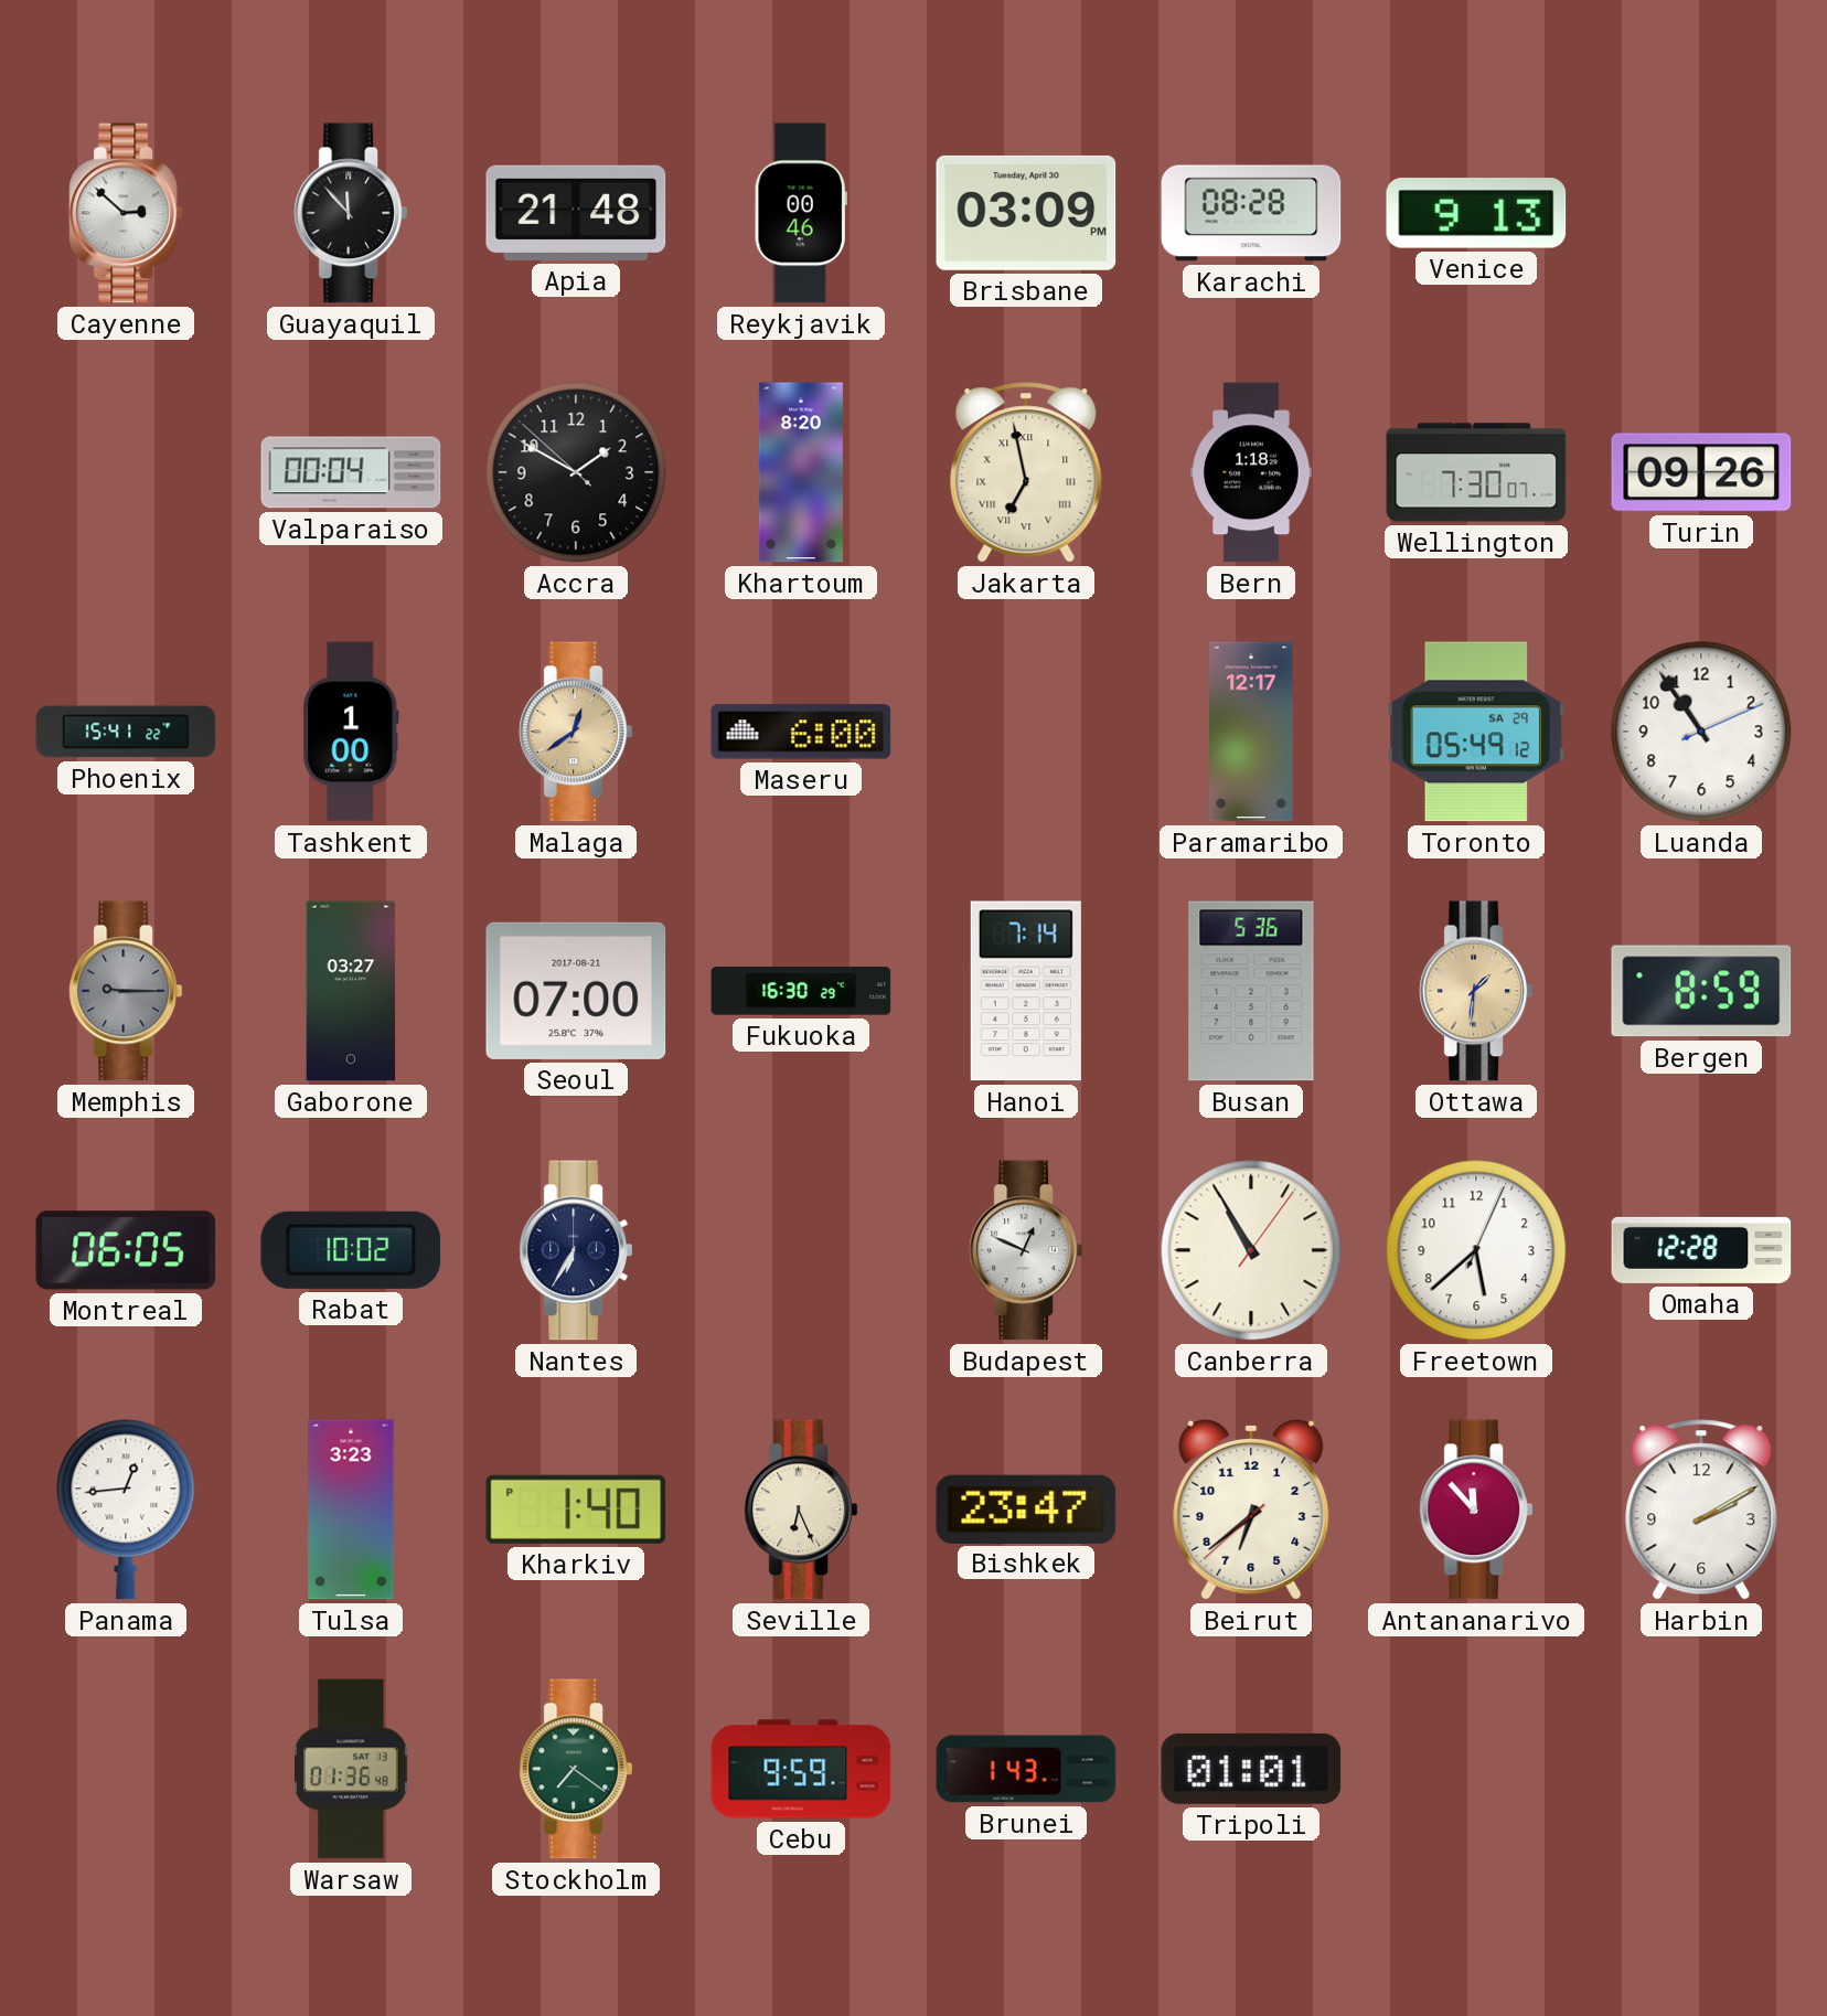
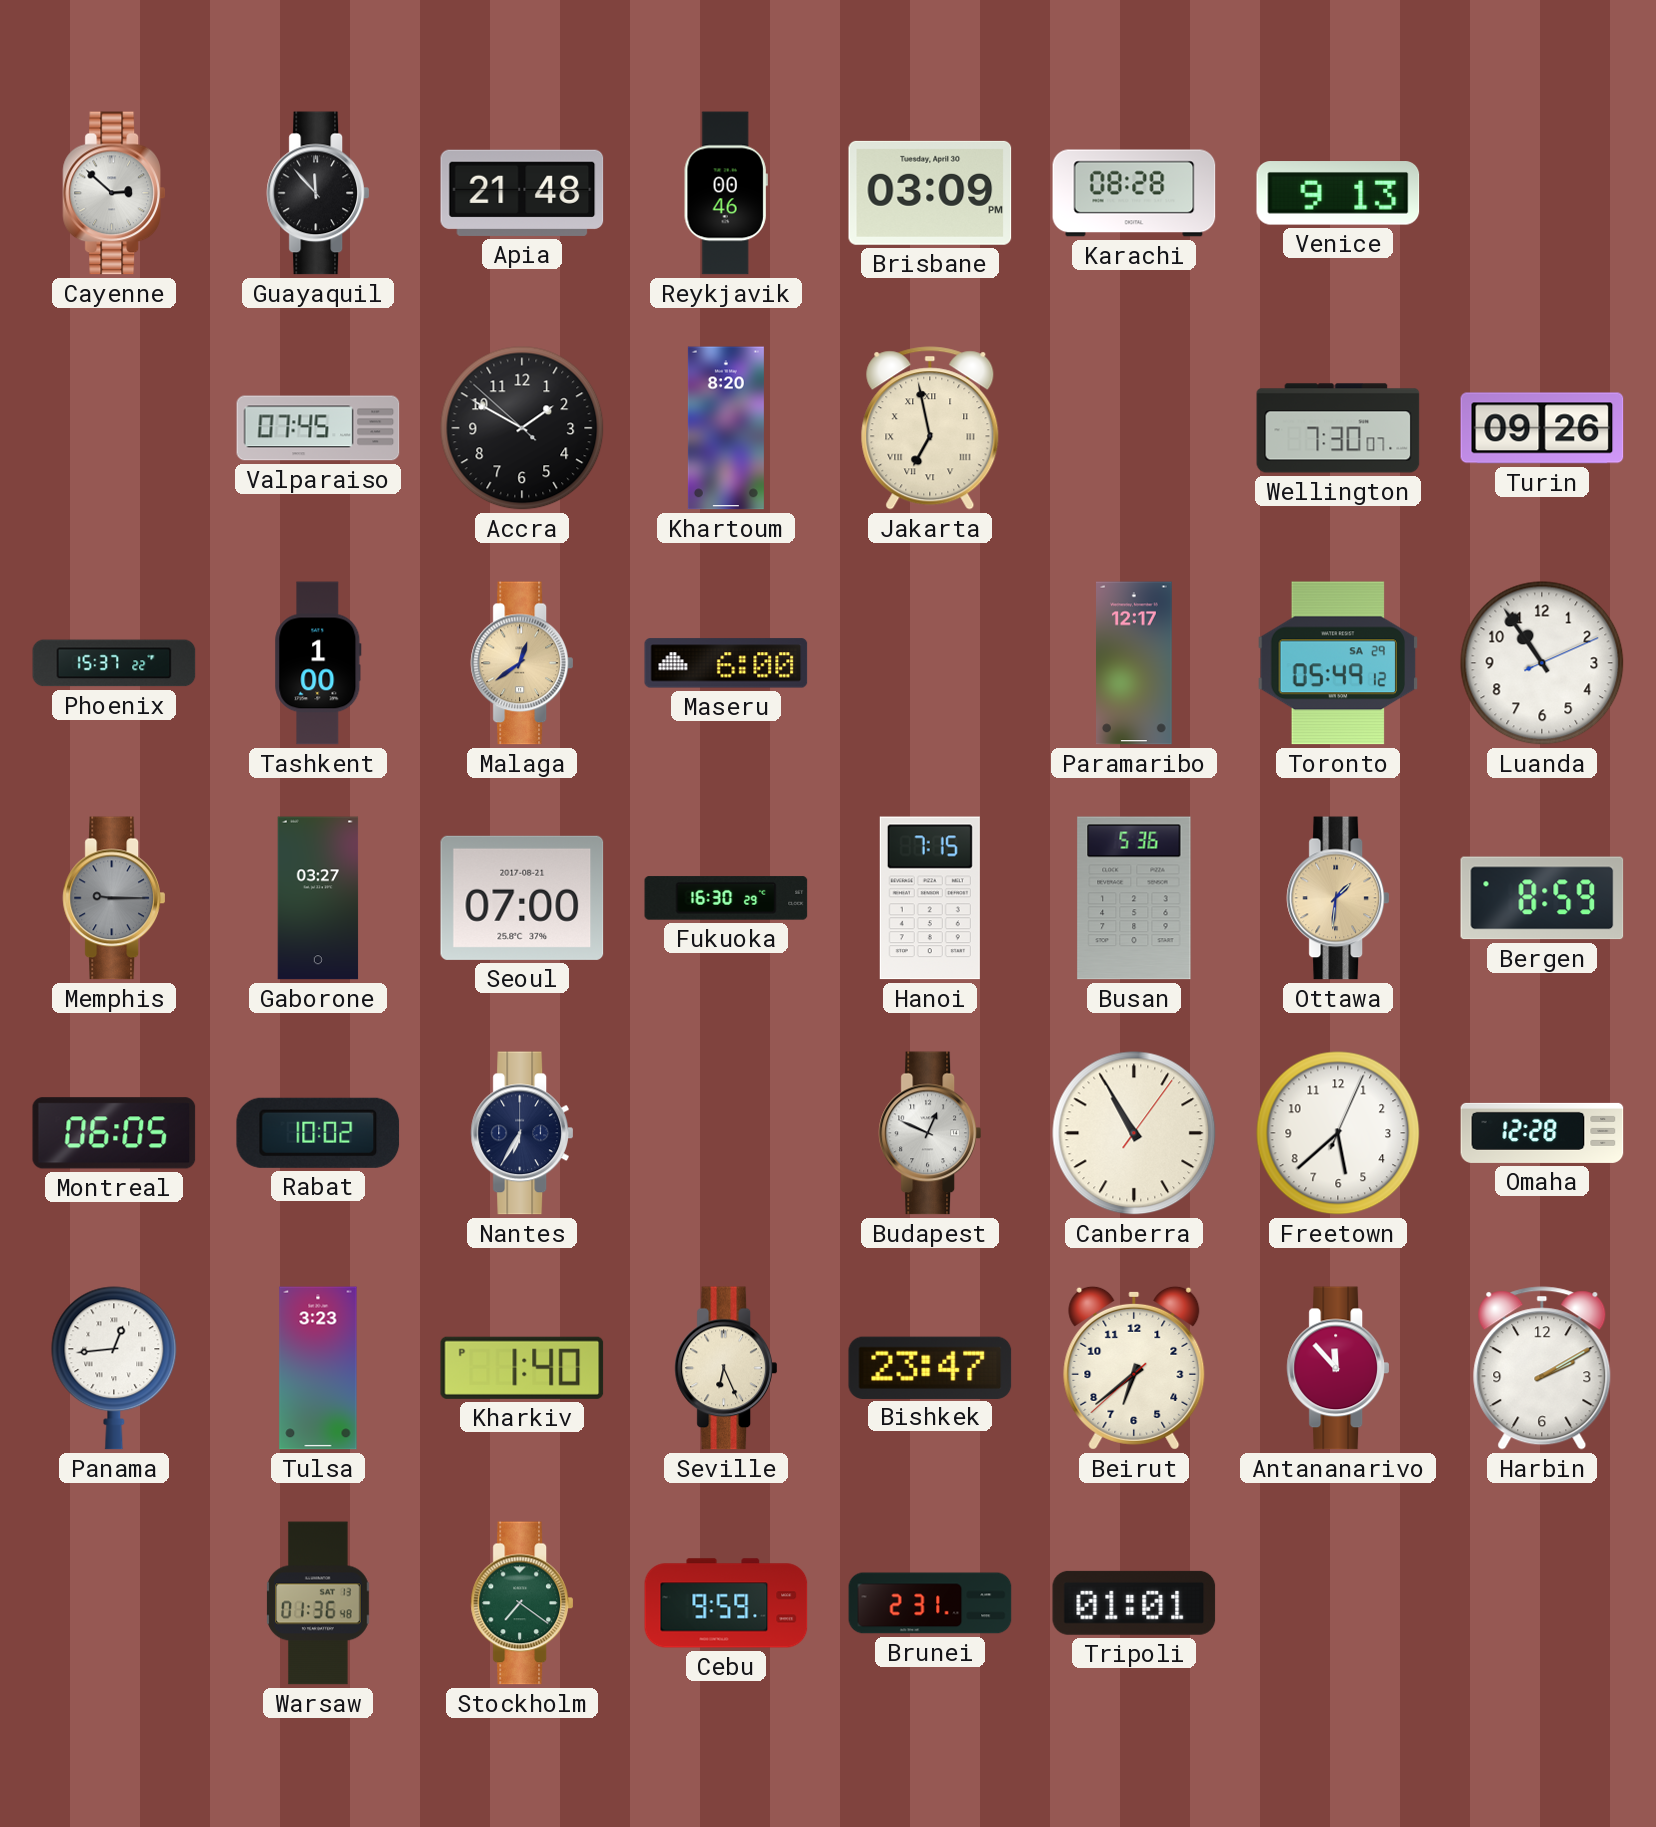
Valparaiso: 00:04 -> 07:45
Bern: 1:18 -> none
Phoenix: 15:41 -> 15:37
Hanoi: 7:14 -> 7:15
Brunei: 1:43 -> 2:31
